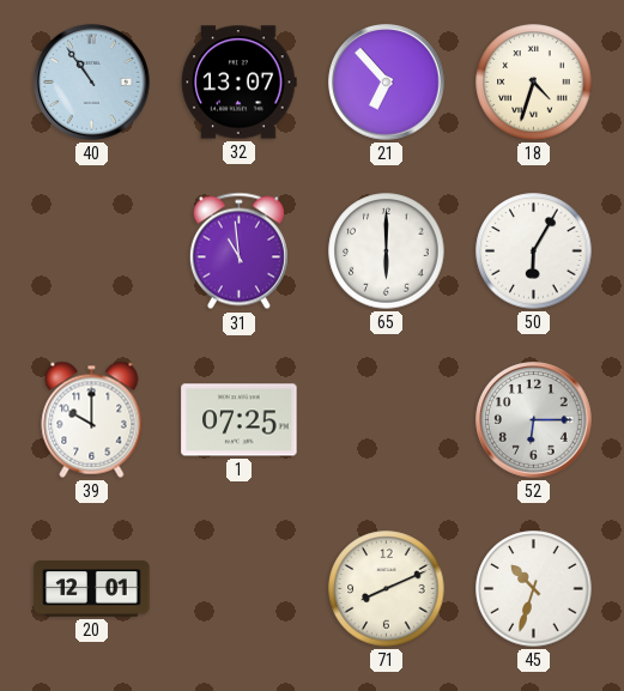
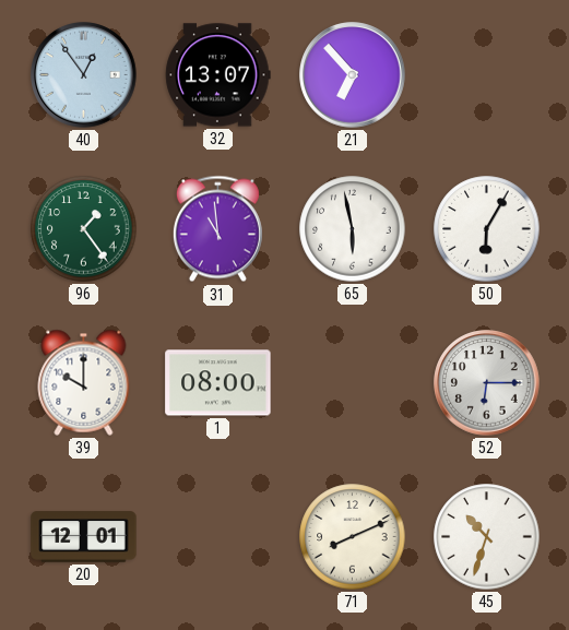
40: 10:54 -> 12:54
18: 4:33 -> none
96: none -> 1:24
65: 6:00 -> 5:58
1: 07:25 -> 08:00
